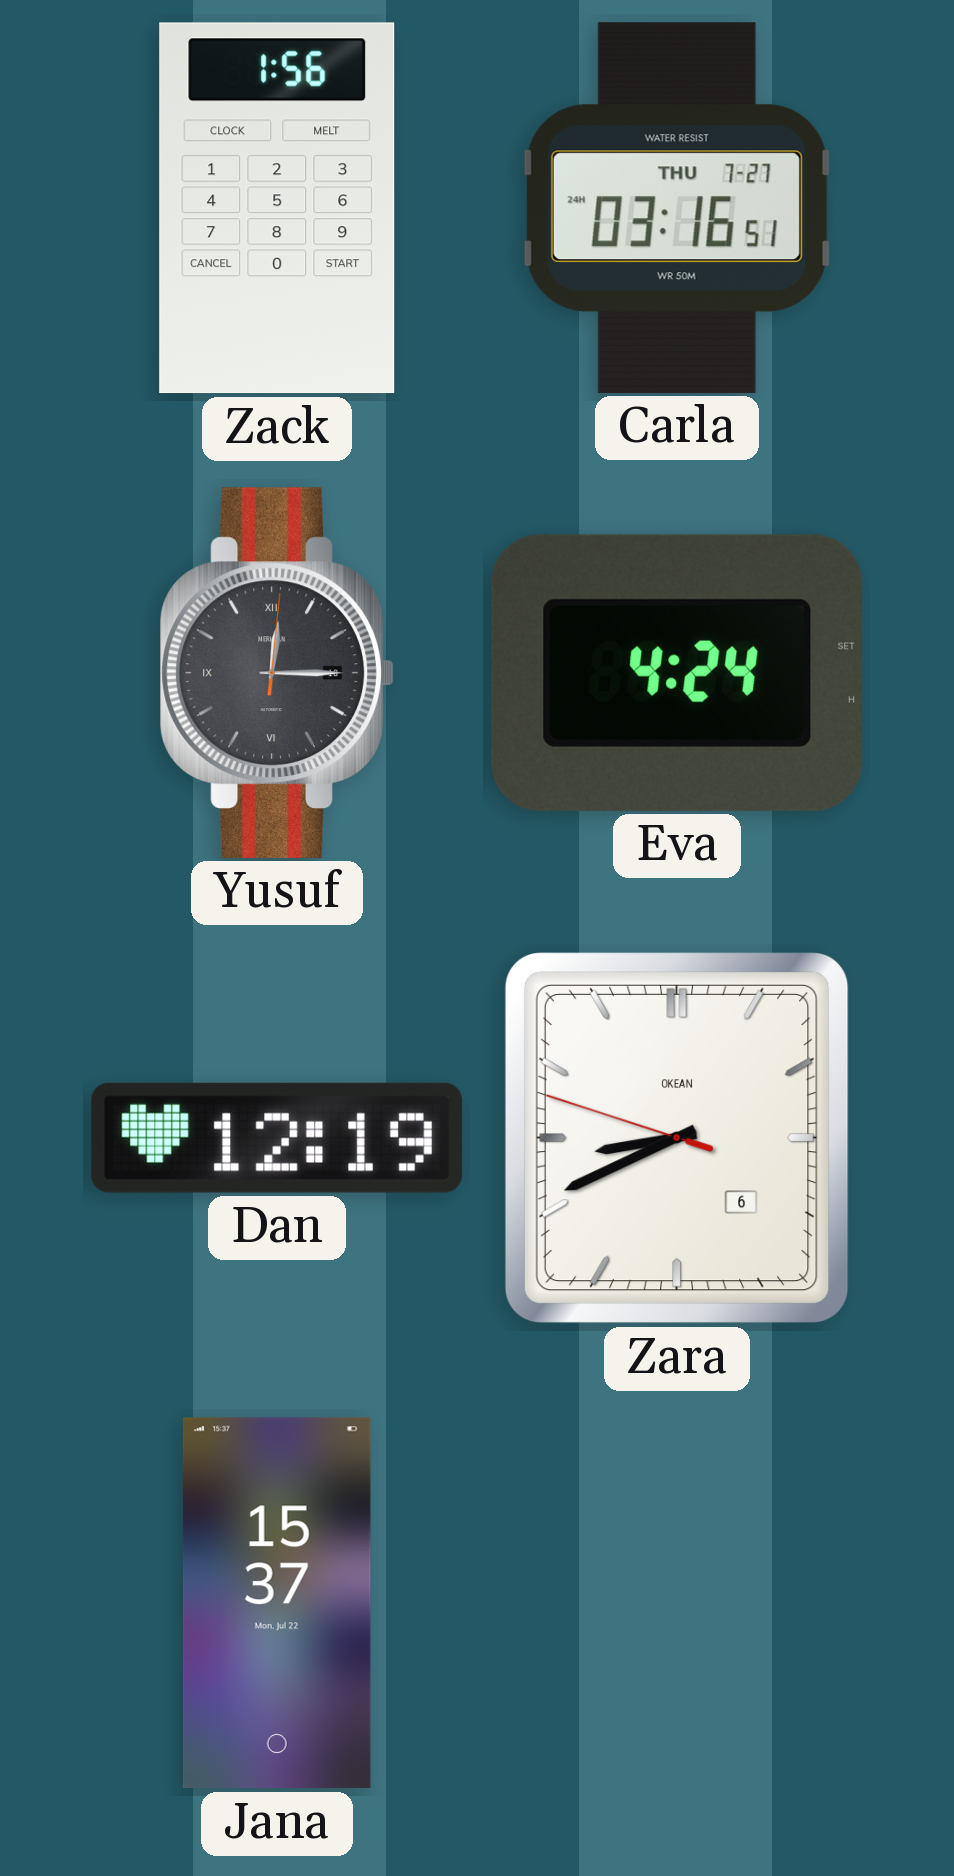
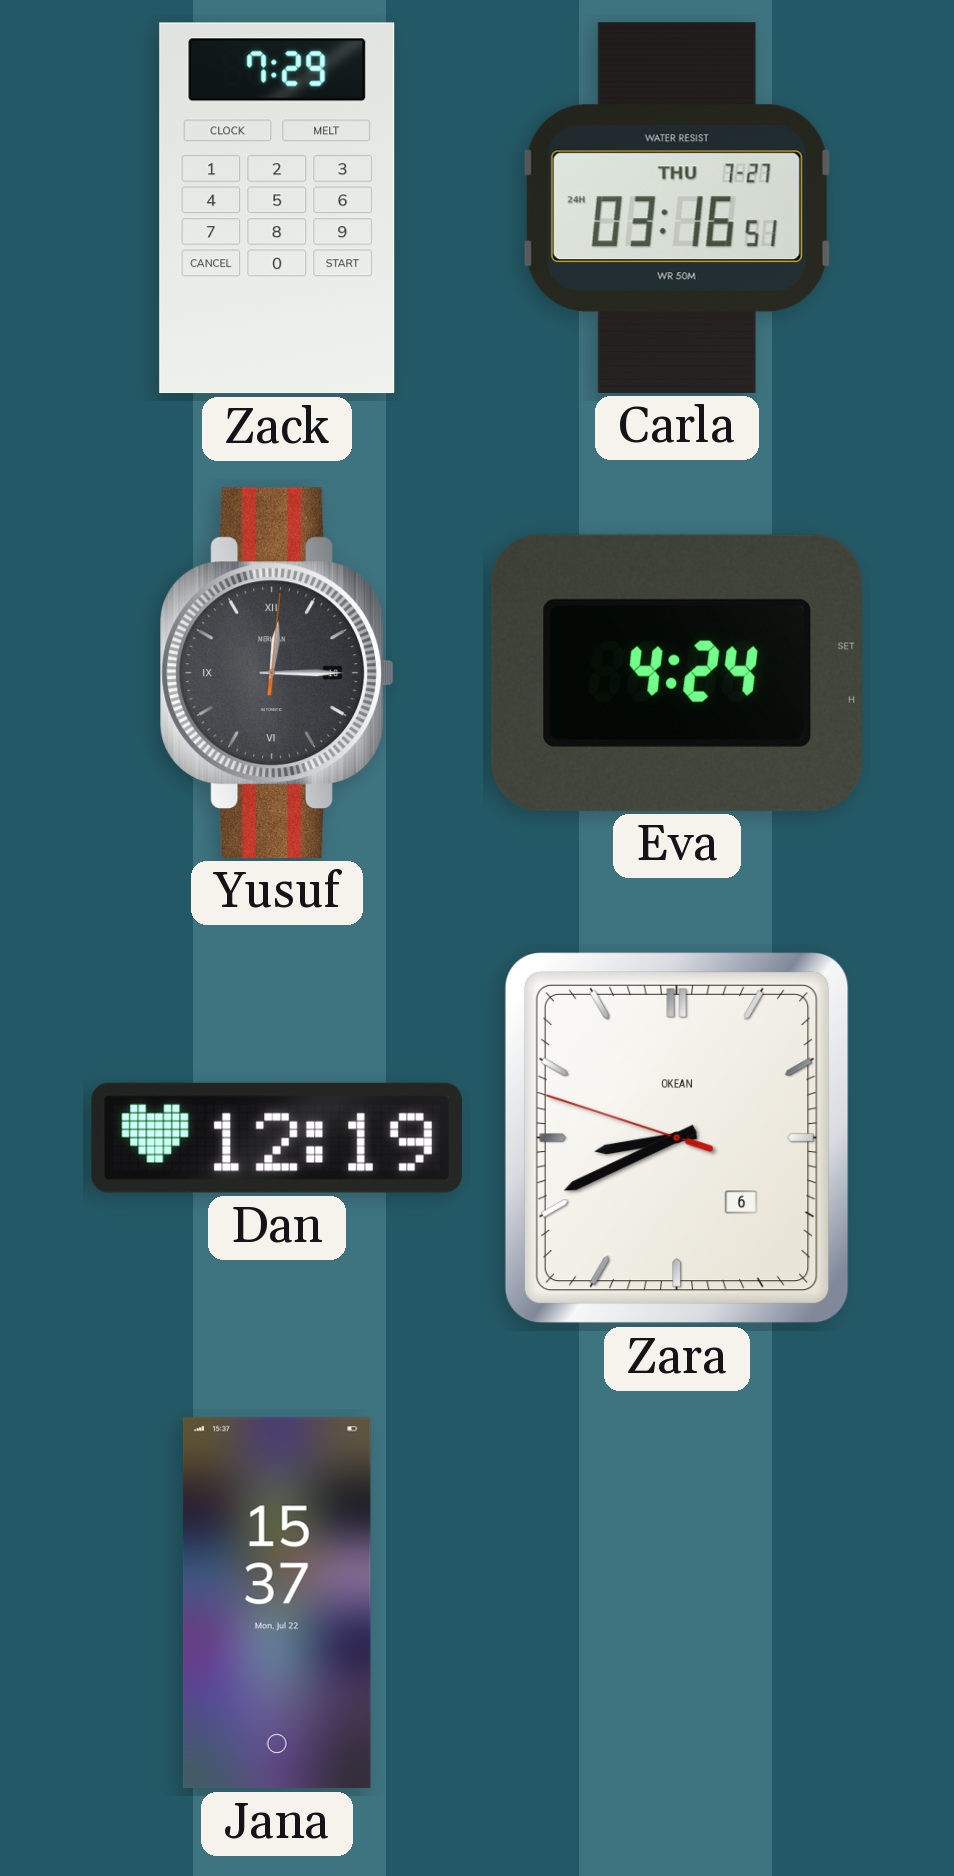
Zack: 1:56 -> 7:29
